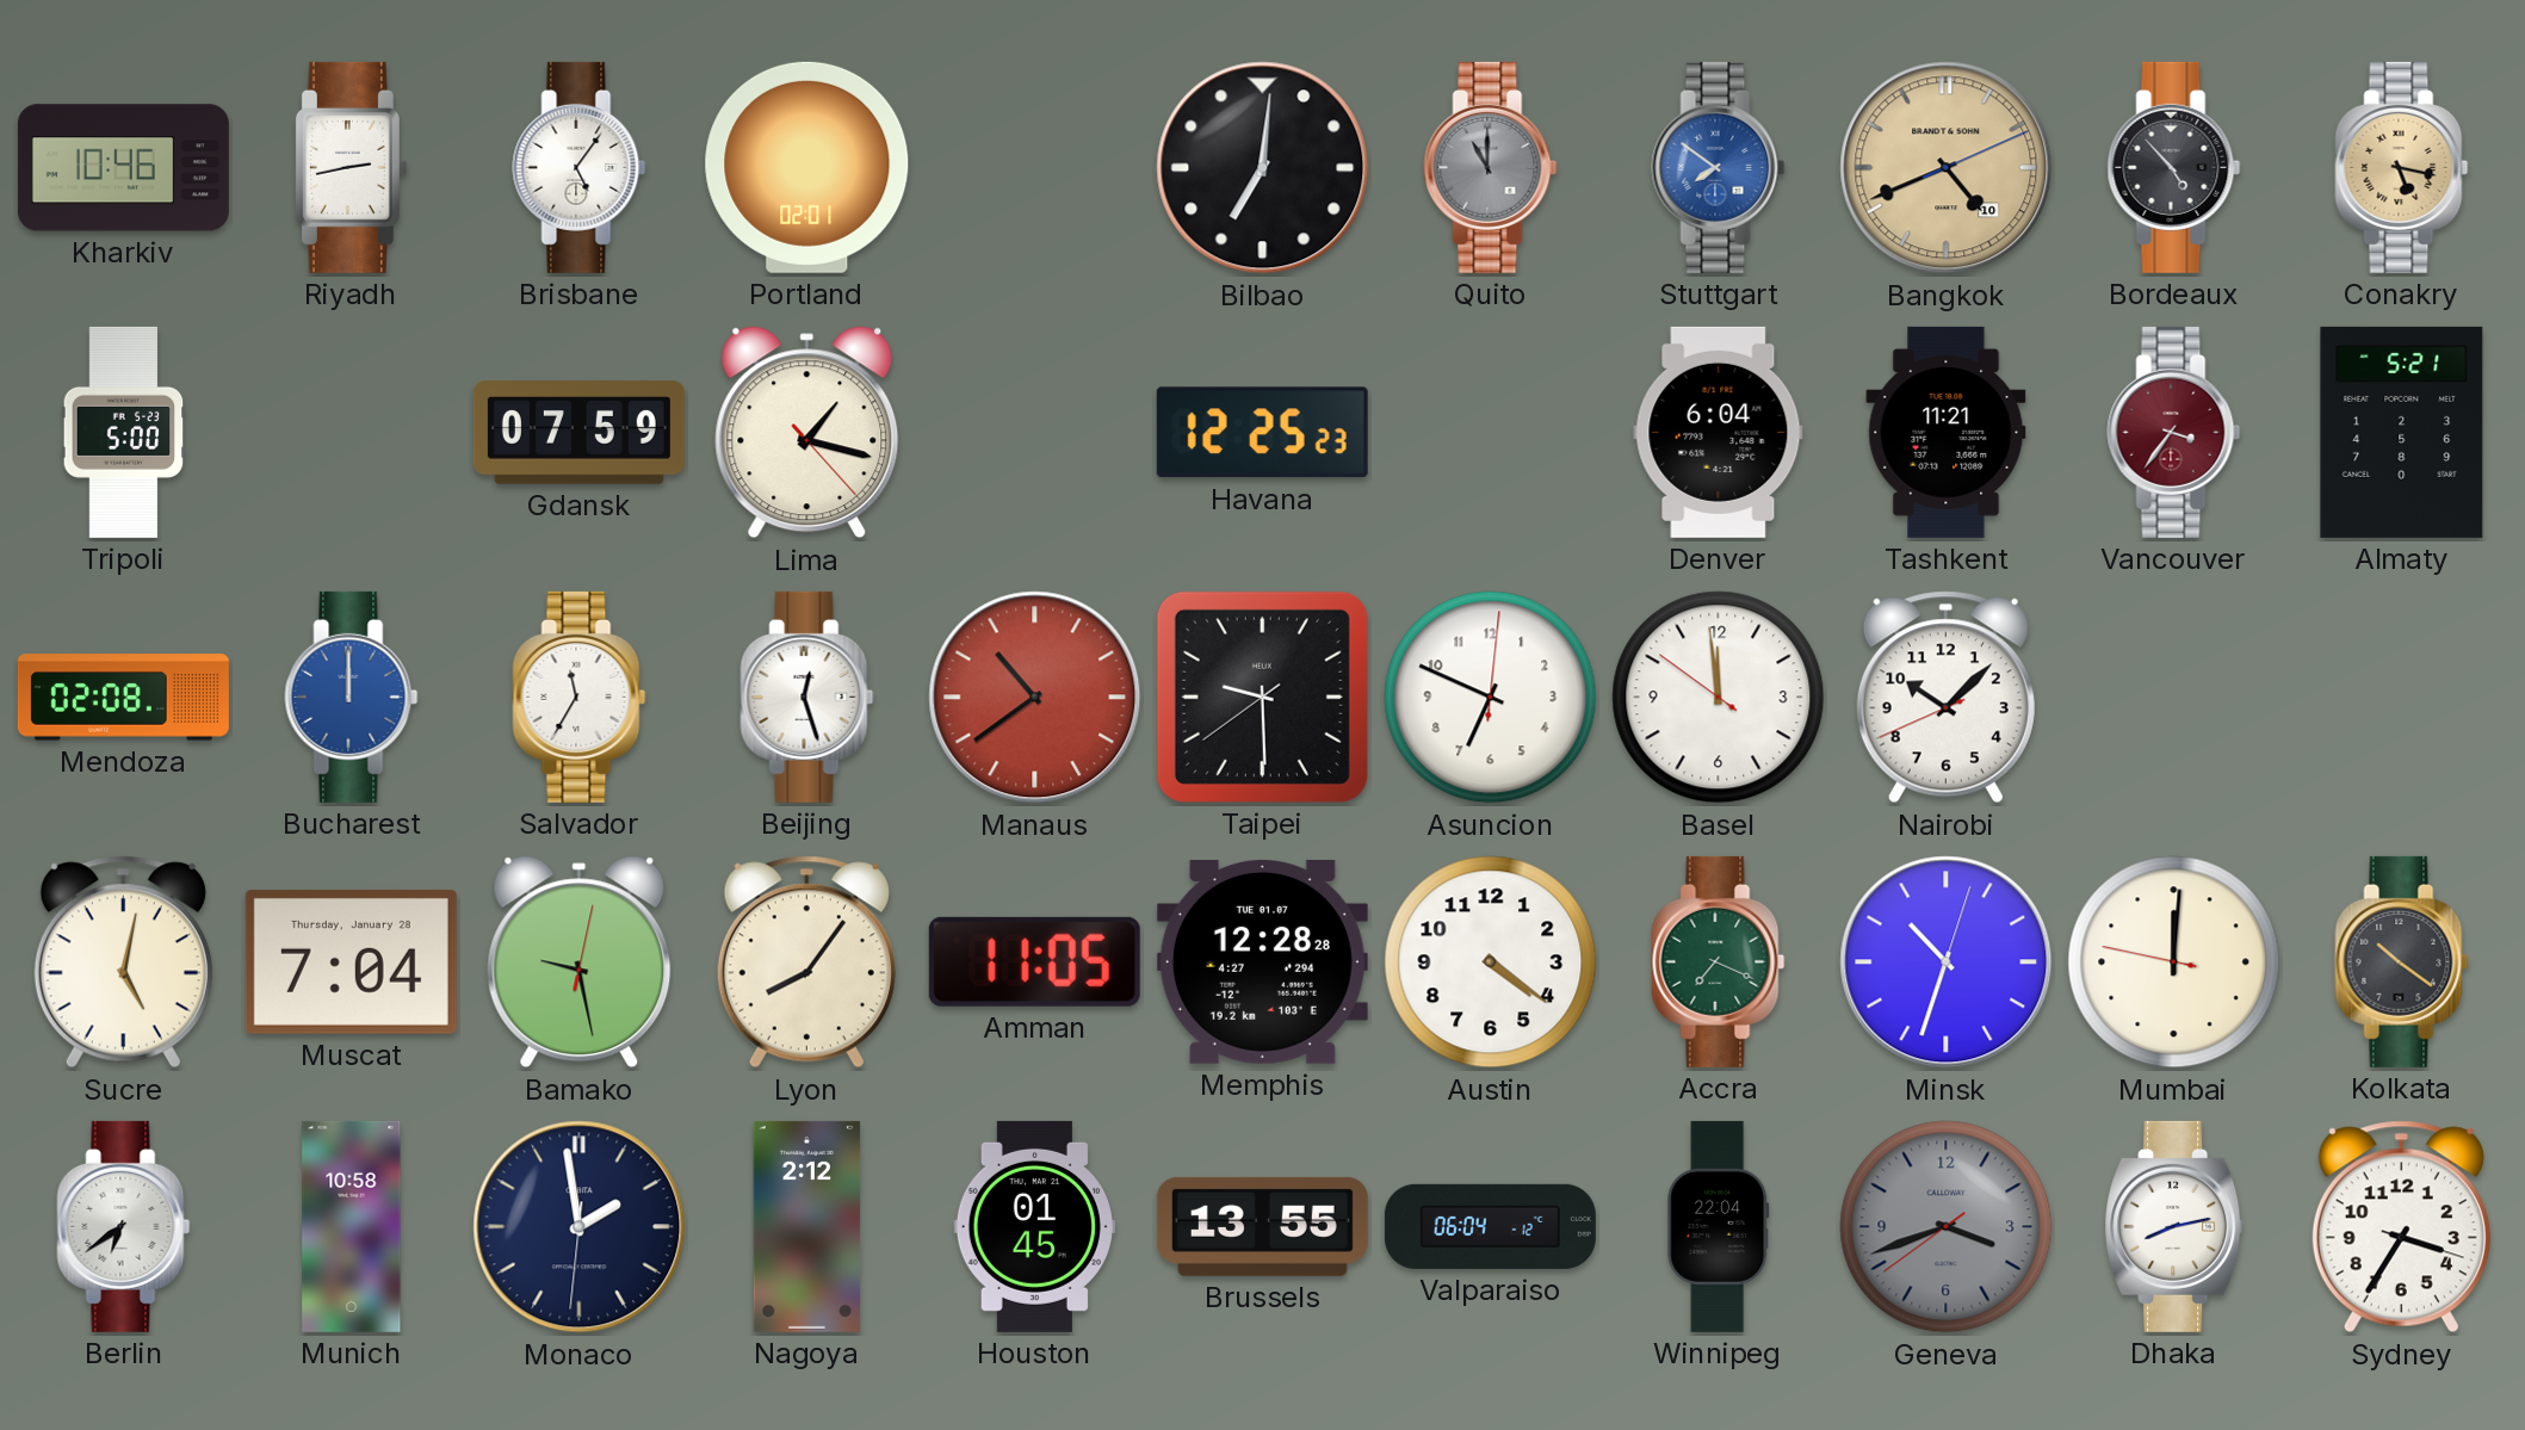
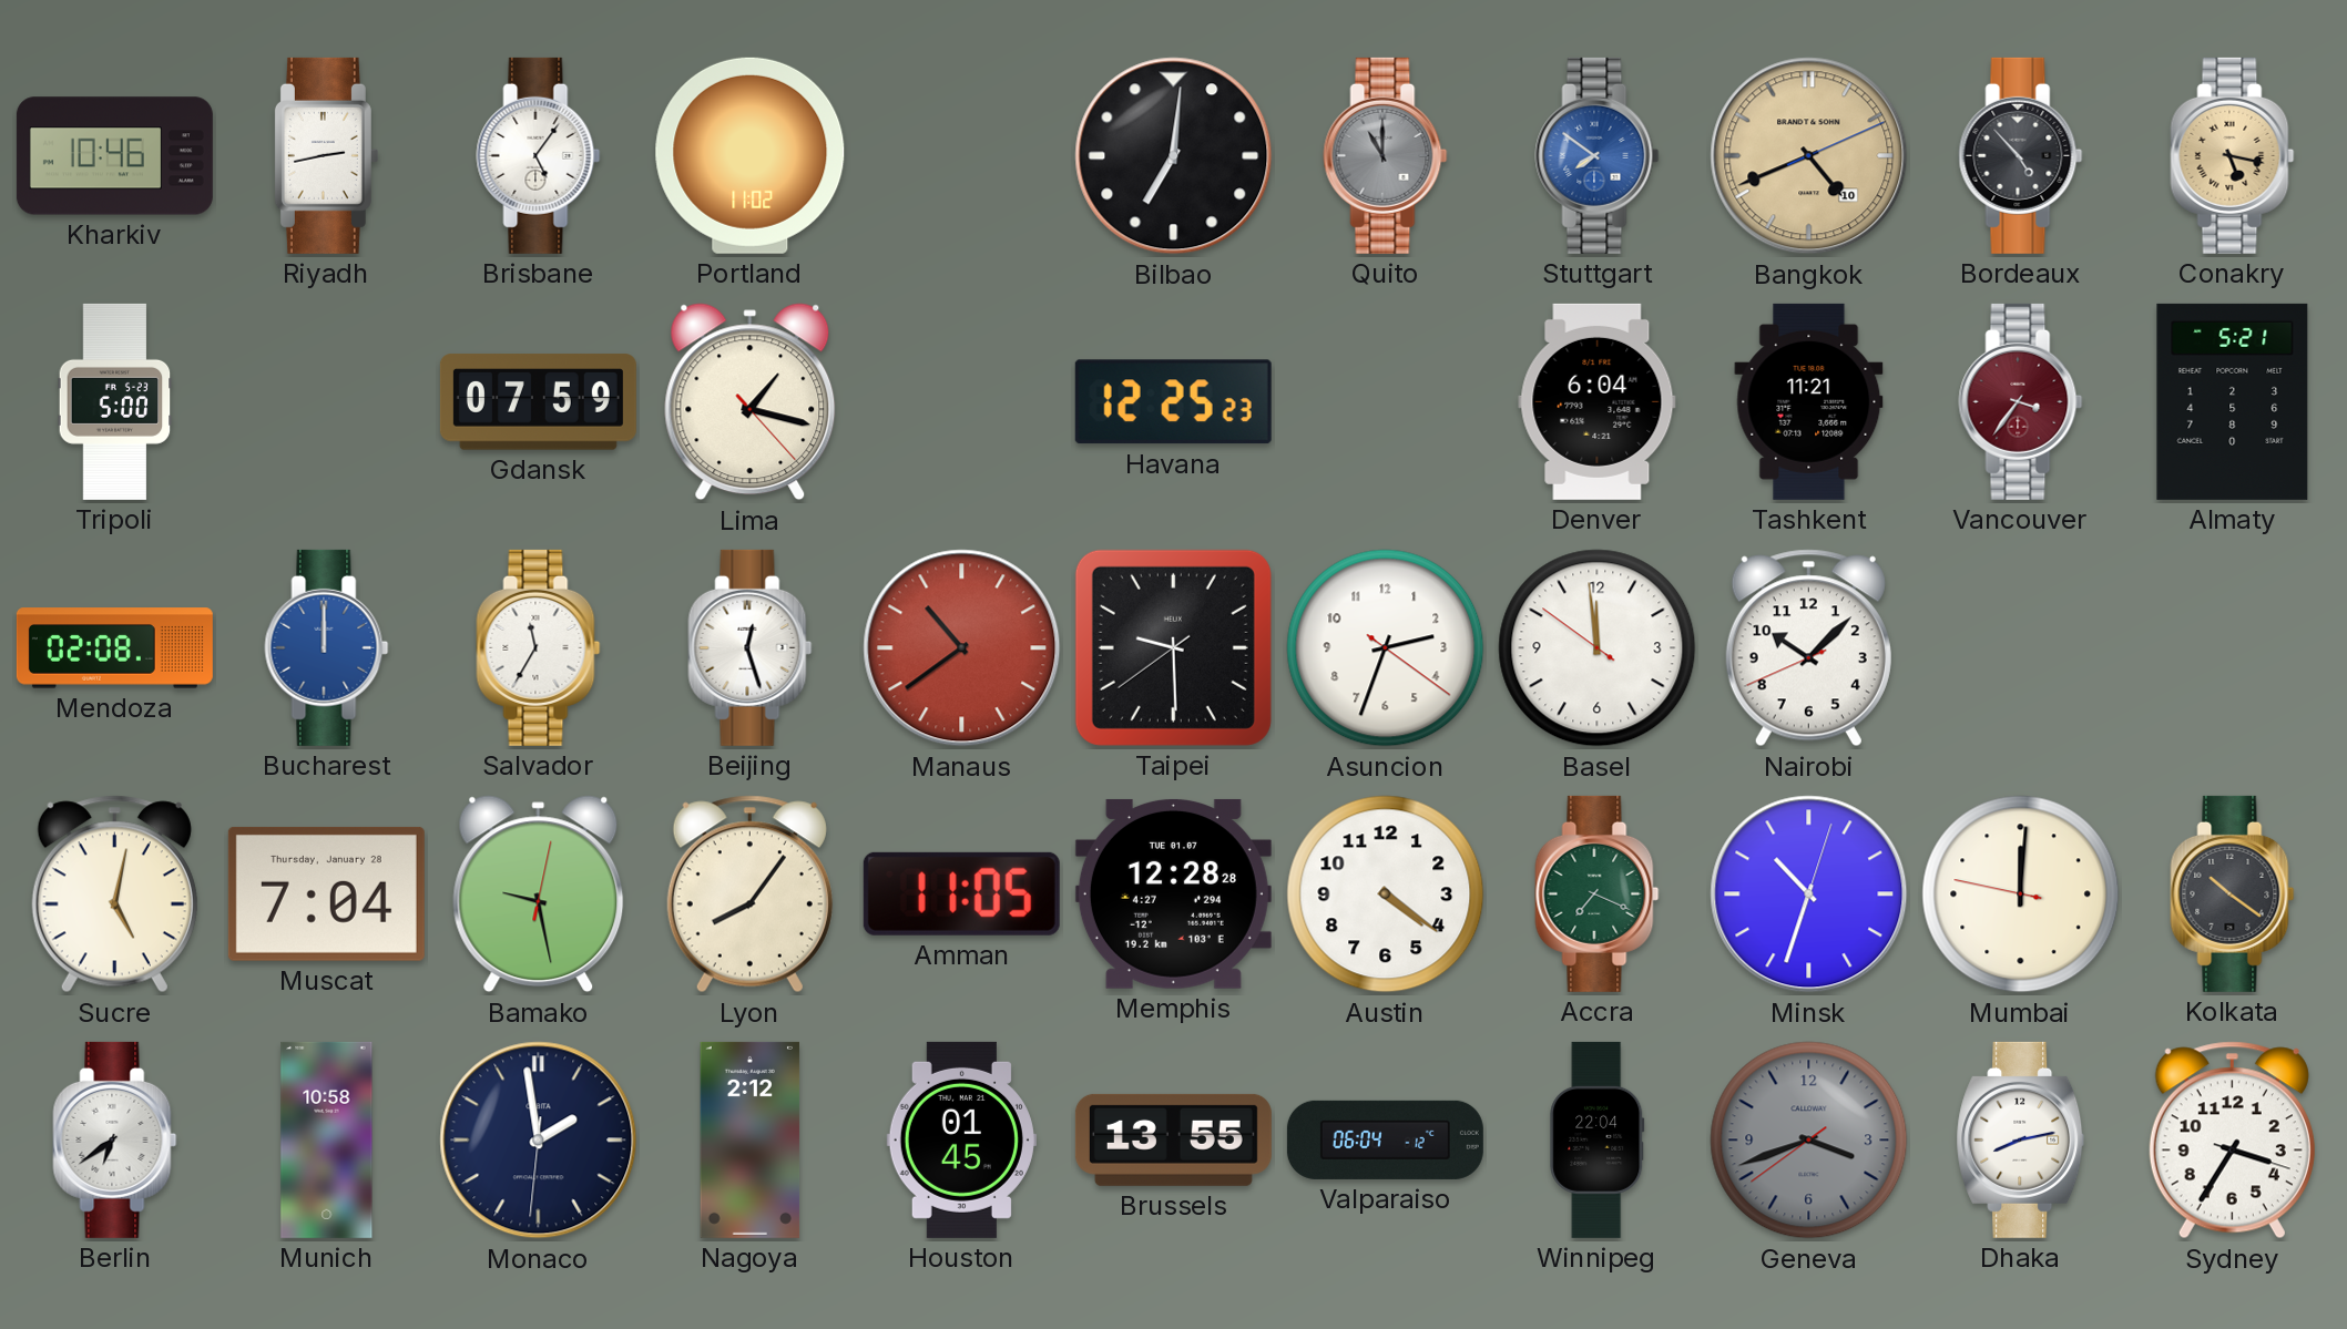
Portland: 02:01 -> 11:02
Asuncion: 6:49 -> 2:33
